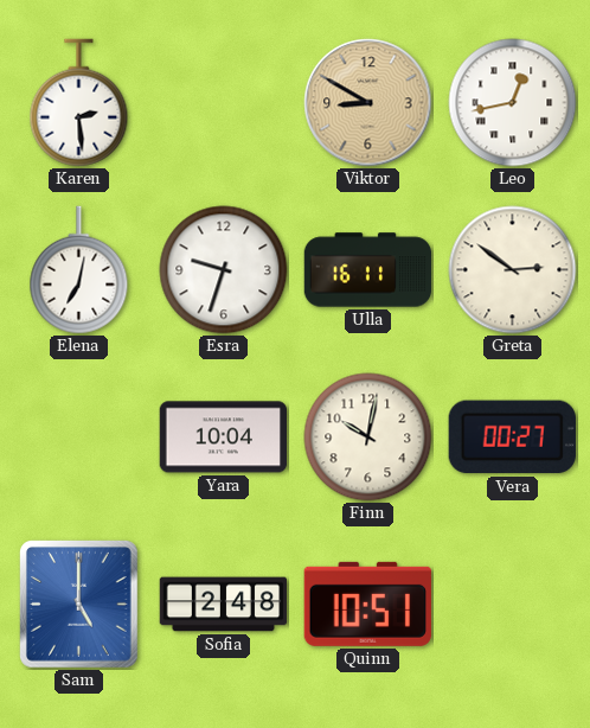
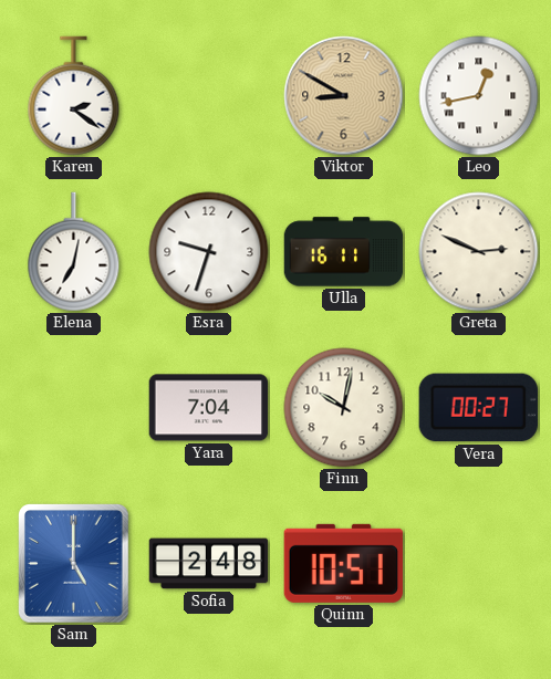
Karen: 2:29 -> 2:21
Greta: 2:51 -> 2:49
Yara: 10:04 -> 7:04
